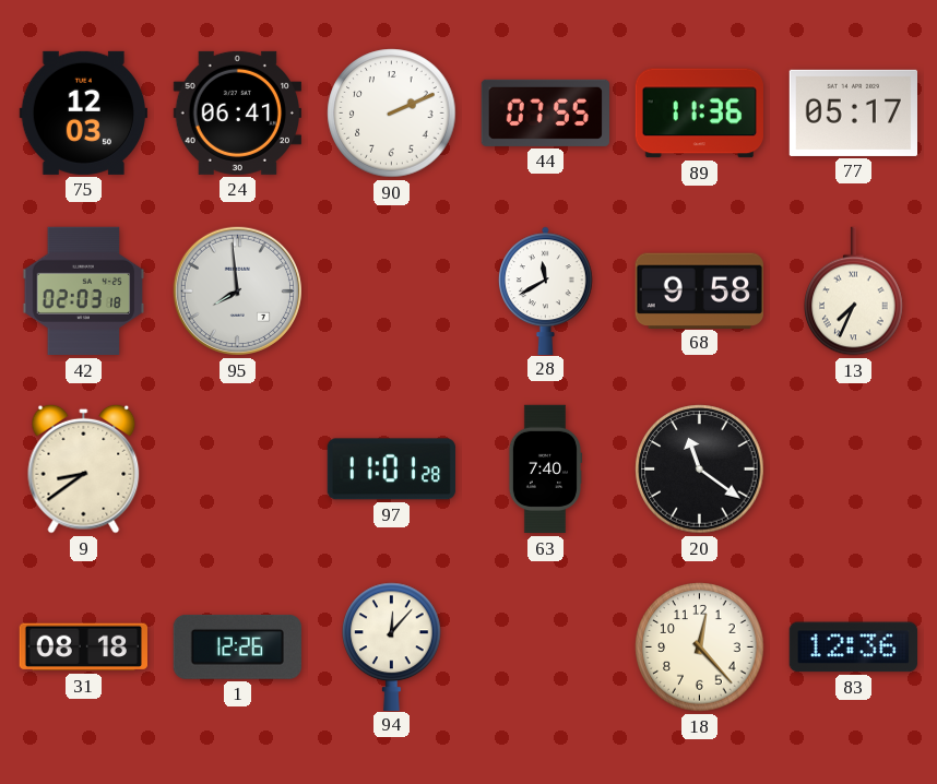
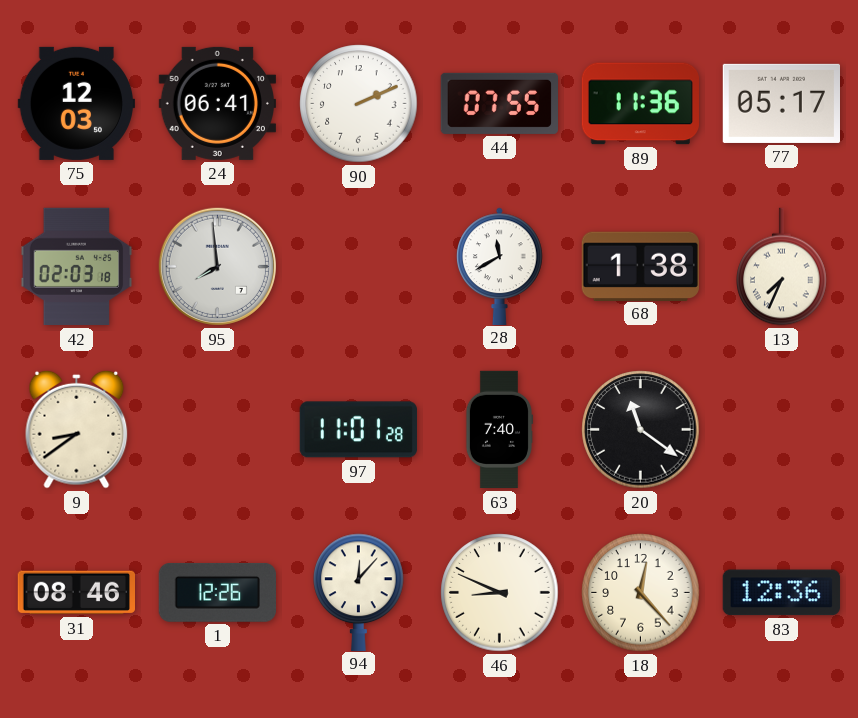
68: 9:58 -> 1:38
31: 08:18 -> 08:46
46: none -> 8:49
